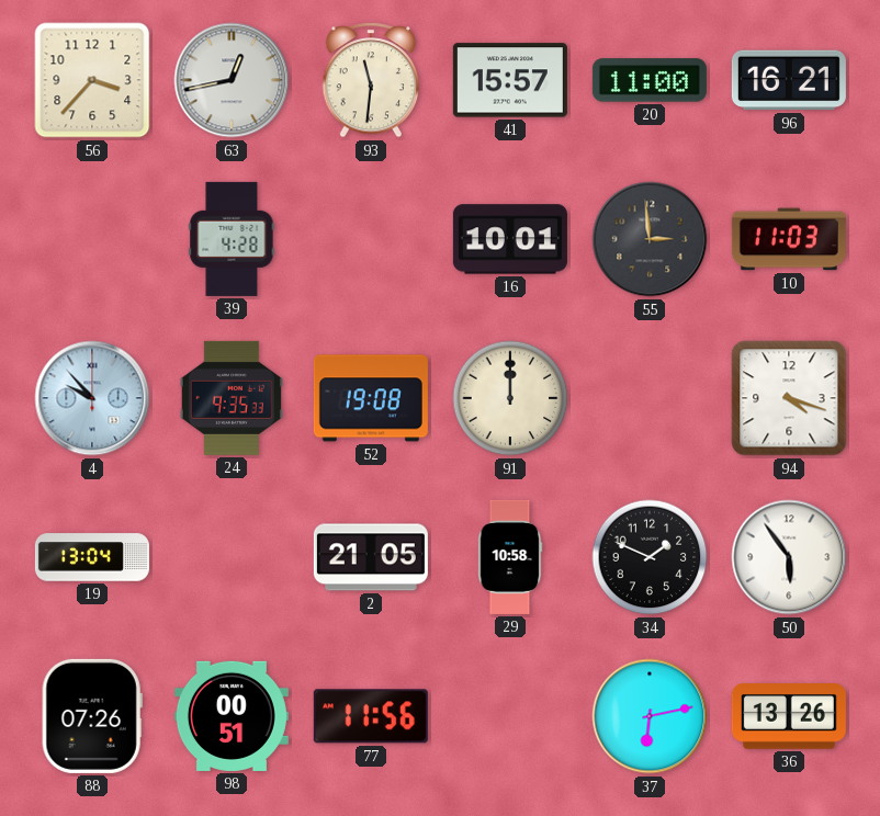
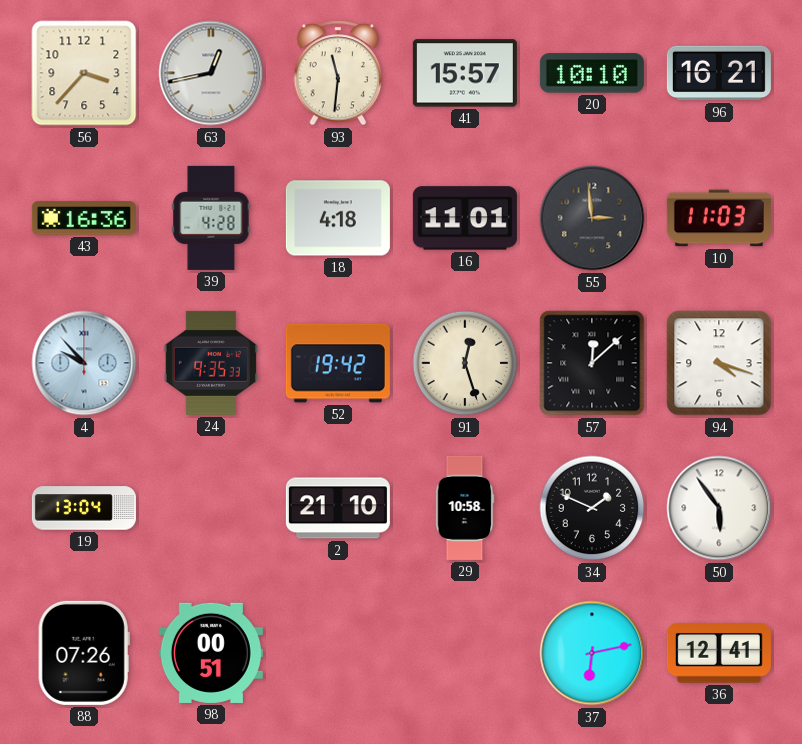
20: 11:00 -> 10:10
43: none -> 16:36
18: none -> 4:18
16: 10:01 -> 11:01
52: 19:08 -> 19:42
91: 12:00 -> 12:27
57: none -> 12:08
2: 21:05 -> 21:10
77: 11:56 -> none
36: 13:26 -> 12:41
